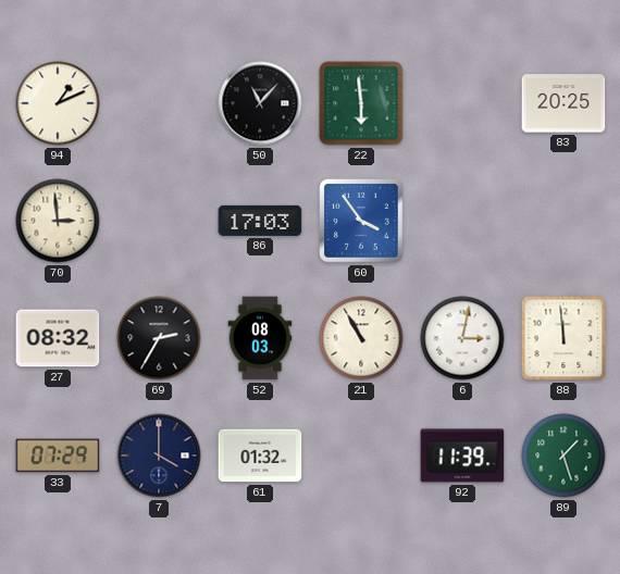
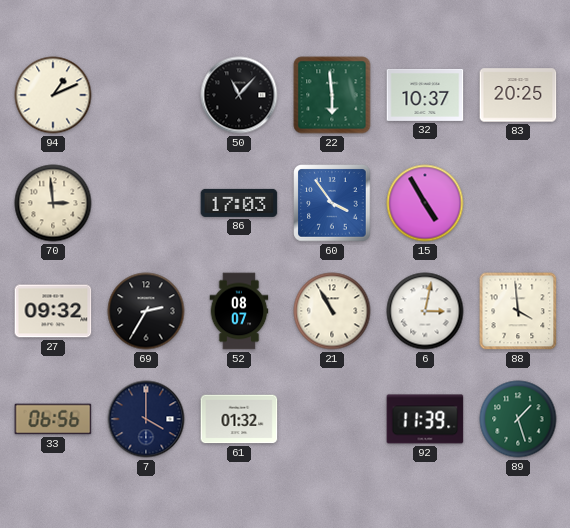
32: none -> 10:37
15: none -> 4:55
27: 08:32 -> 09:32
52: 08:03 -> 08:07
88: 11:59 -> 3:59
33: 07:29 -> 06:56
